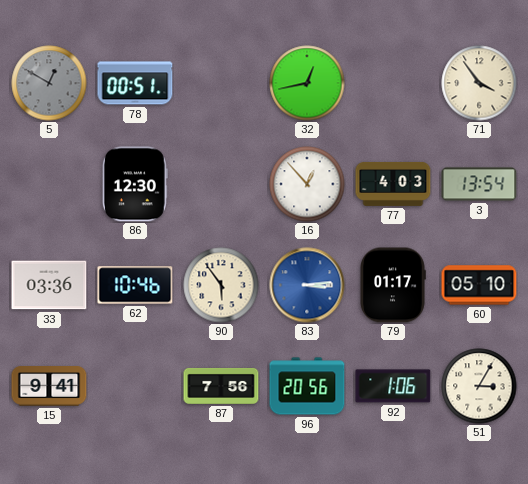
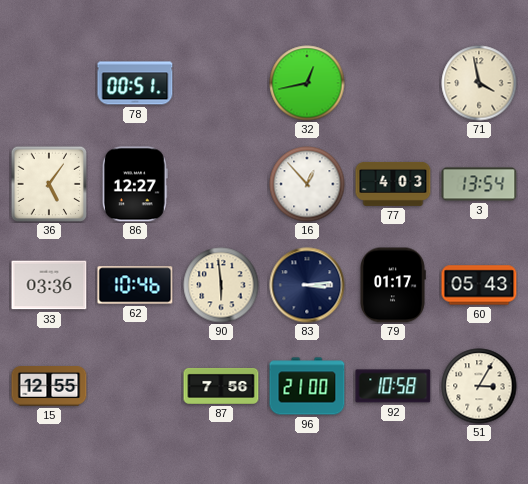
5: 12:50 -> none
71: 3:54 -> 3:58
36: none -> 5:06
86: 12:30 -> 12:27
90: 5:54 -> 5:59
83 dial: blue -> navy
60: 05:10 -> 05:43
15: 9:41 -> 12:55
96: 20:56 -> 21:00
92: 1:06 -> 10:58
